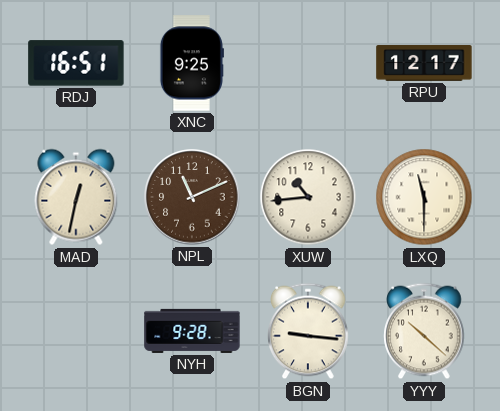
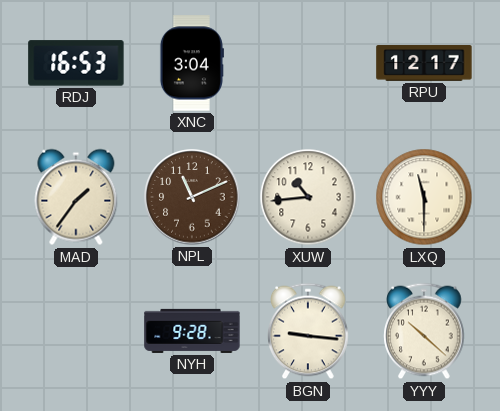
RDJ: 16:51 -> 16:53
XNC: 9:25 -> 3:04
MAD: 12:32 -> 1:36
